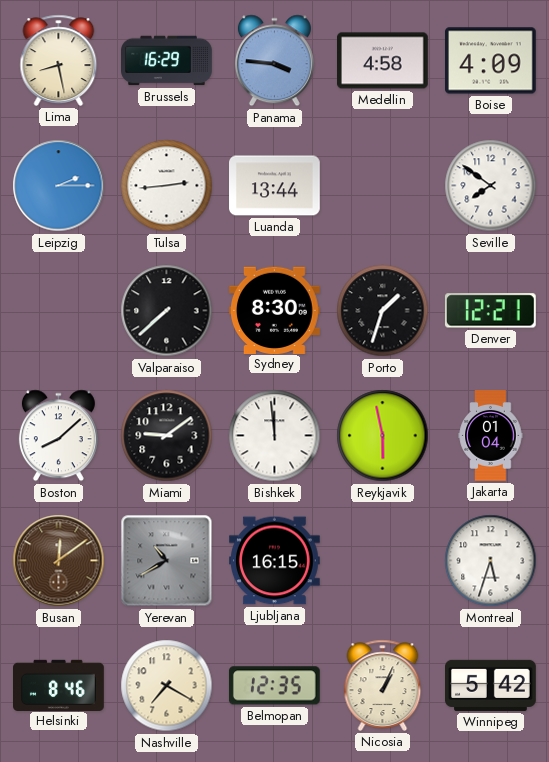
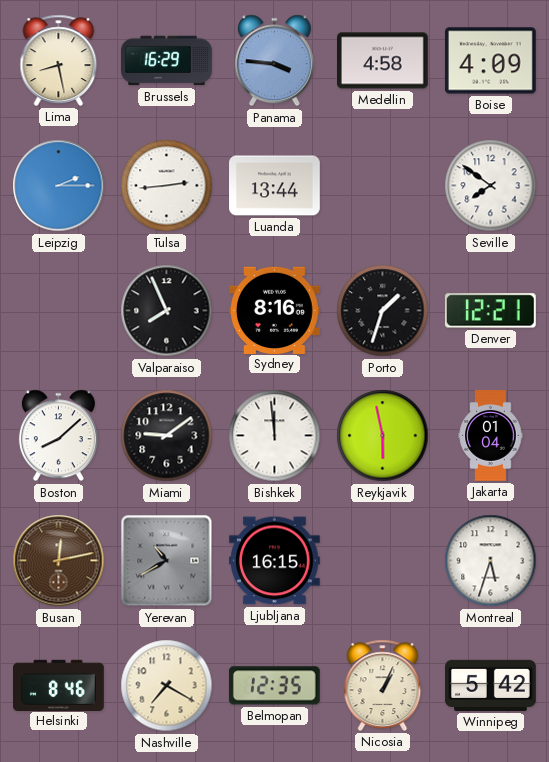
Valparaiso: 7:38 -> 7:56
Sydney: 8:30 -> 8:16
Busan: 12:09 -> 12:13
